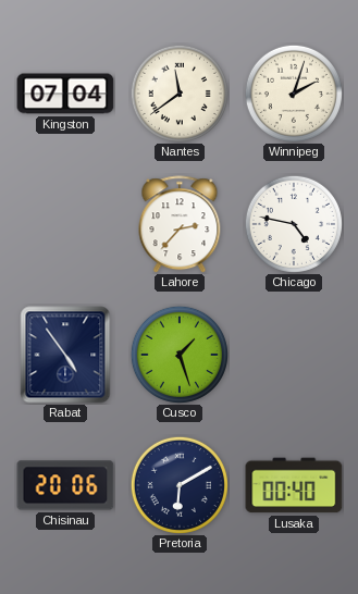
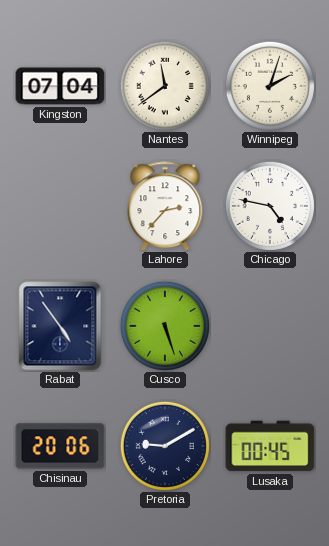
Cusco: 1:27 -> 5:27
Pretoria: 6:10 -> 9:10
Lusaka: 00:40 -> 00:45
